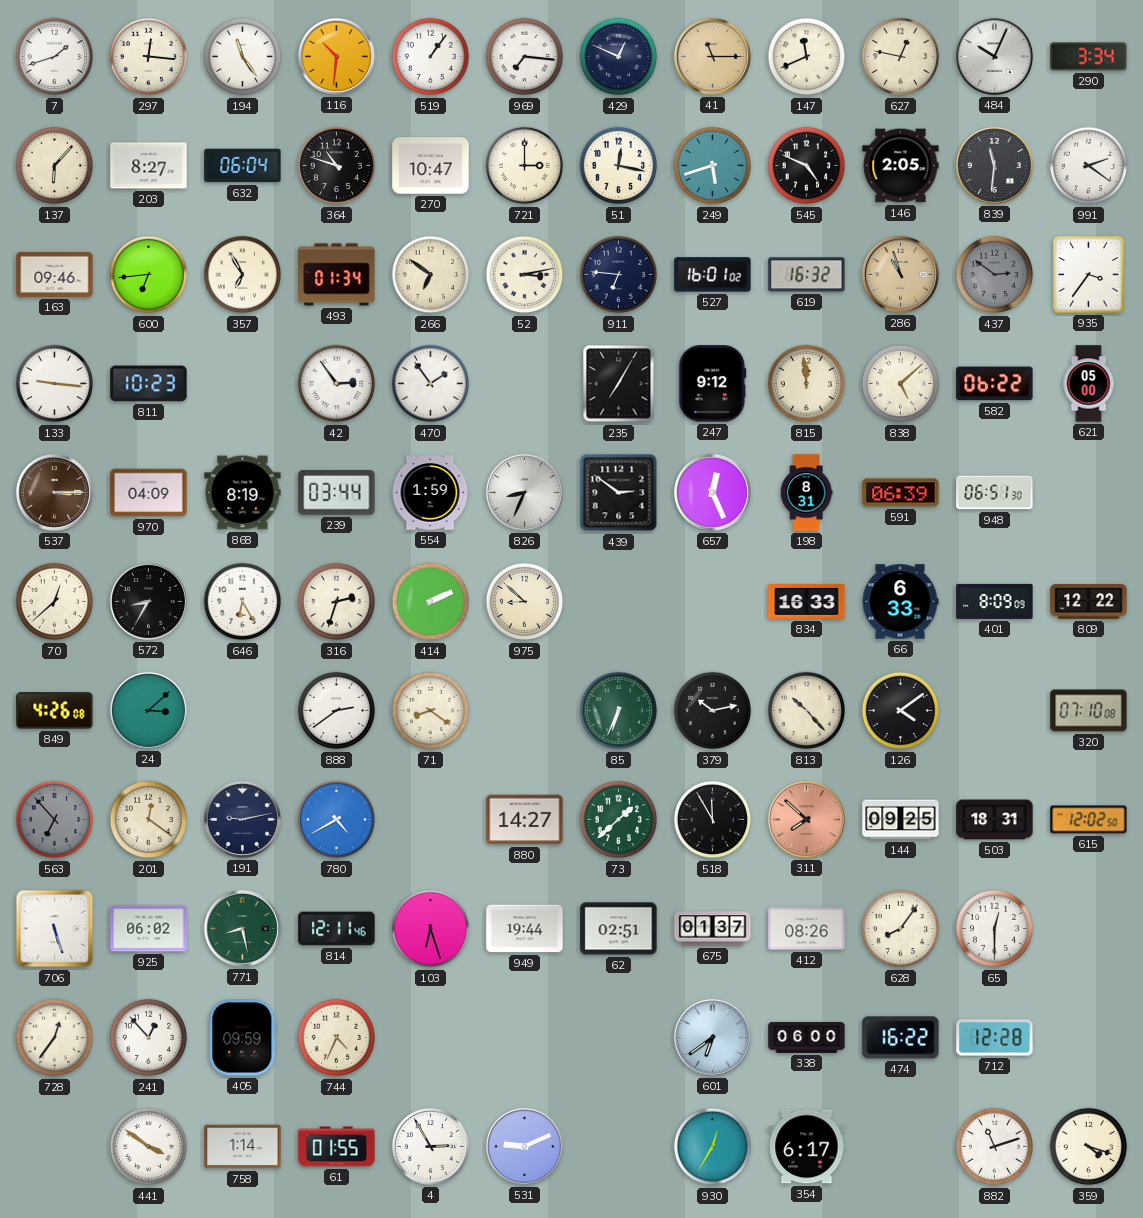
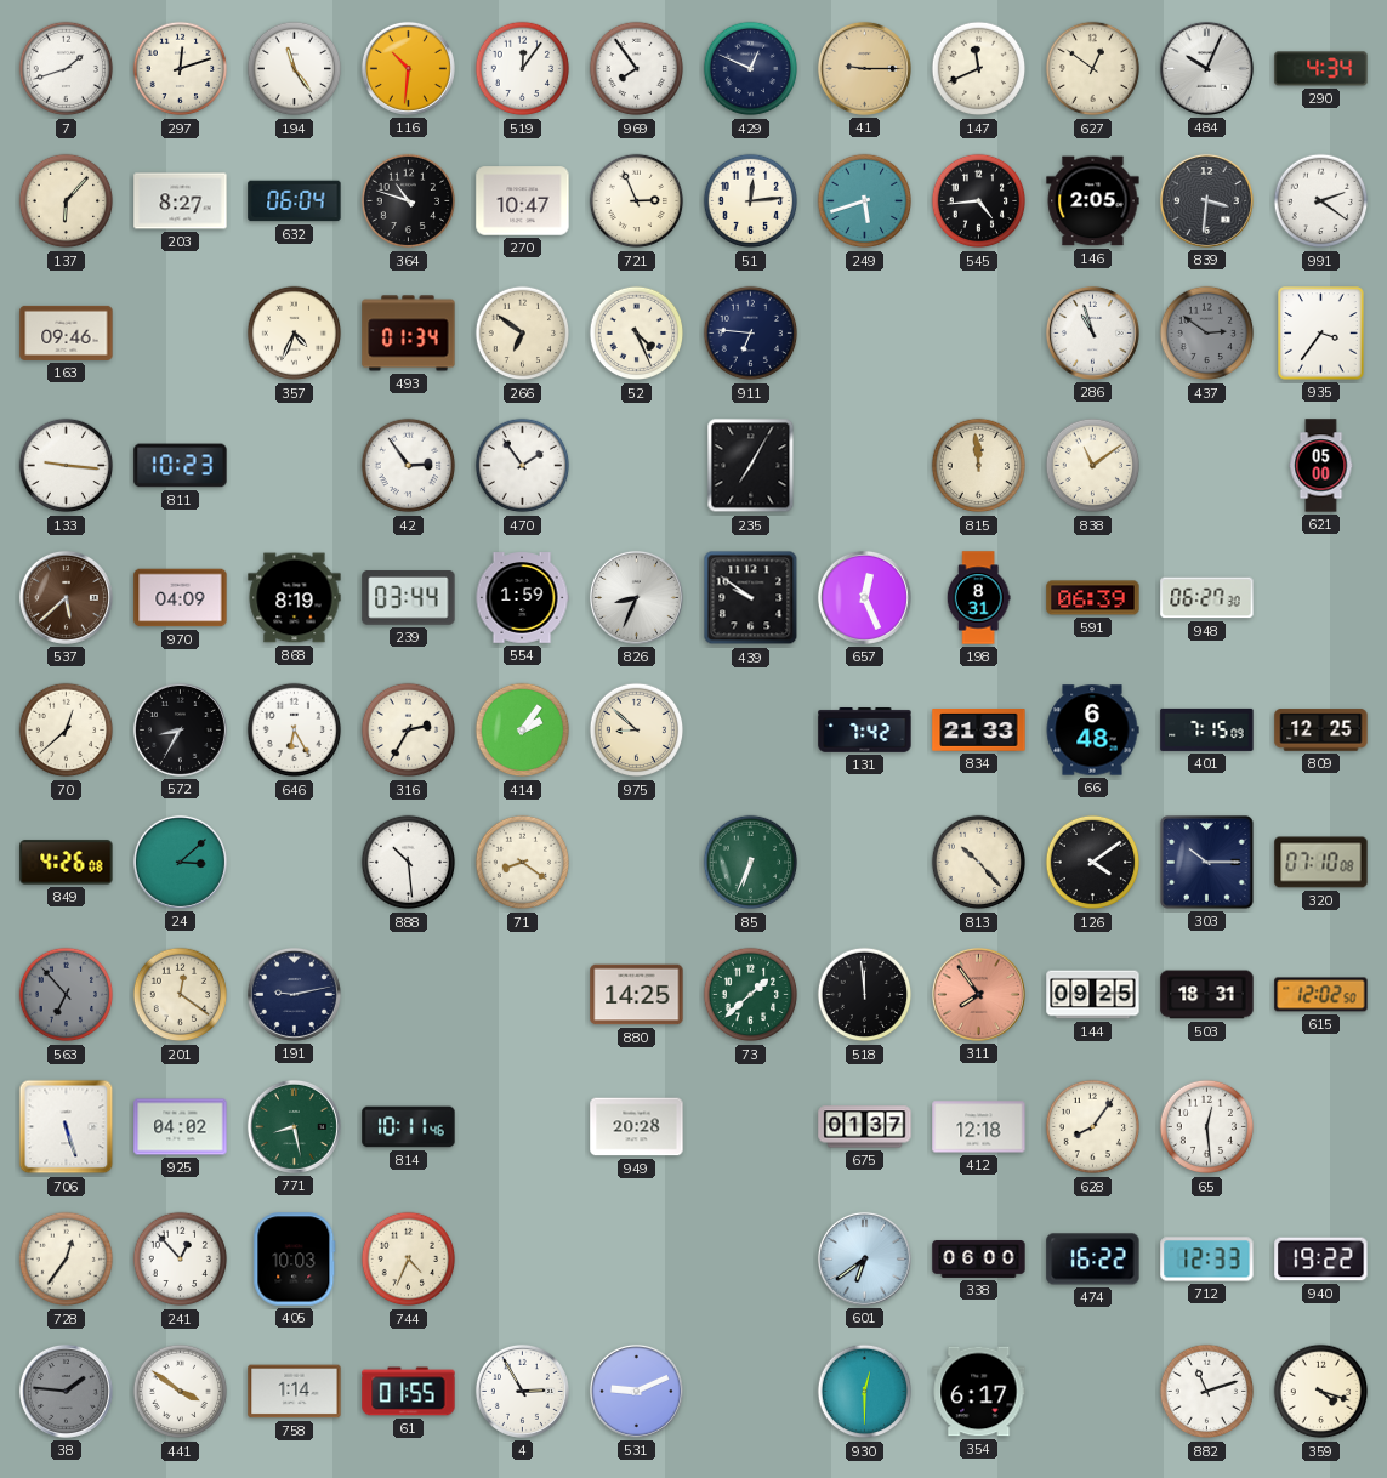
297: 12:16 -> 12:12
519: 1:06 -> 12:06
969: 7:16 -> 7:54
41: 11:15 -> 9:15
627: 12:47 -> 12:51
290: 3:34 -> 4:34
721: 3:00 -> 2:56
51: 12:17 -> 12:14
545: 4:49 -> 4:44
839: 11:31 -> 3:31
600: 6:44 -> none
357: 6:55 -> 4:34
52: 3:13 -> 4:26
527: 16:01 -> none
619: 16:32 -> none
286 dial: champagne -> white
247: 9:12 -> none
838: 5:08 -> 11:09
582: 06:22 -> none
537: 3:15 -> 5:38
439: 2:51 -> 9:51
948: 06:51 -> 06:27
316: 2:33 -> 2:35
414: 2:11 -> 2:06
131: none -> 7:42
834: 16:33 -> 21:33
66: 6:33 -> 6:48
401: 8:09 -> 7:15
809: 12:22 -> 12:25
888: 2:39 -> 10:29
379: 10:13 -> none
303: none -> 10:15
780: 4:40 -> none
880: 14:27 -> 14:25
518: 11:55 -> 11:59
311: 7:52 -> 7:54
925: 06:02 -> 04:02
814: 12:11 -> 10:11
103: 6:27 -> none
949: 19:44 -> 20:28
62: 02:51 -> none
412: 08:26 -> 12:18
65: 12:30 -> 12:29
405: 09:59 -> 10:03
712: 12:28 -> 12:33
940: none -> 19:22
38: none -> 1:46
930: 12:35 -> 12:30
